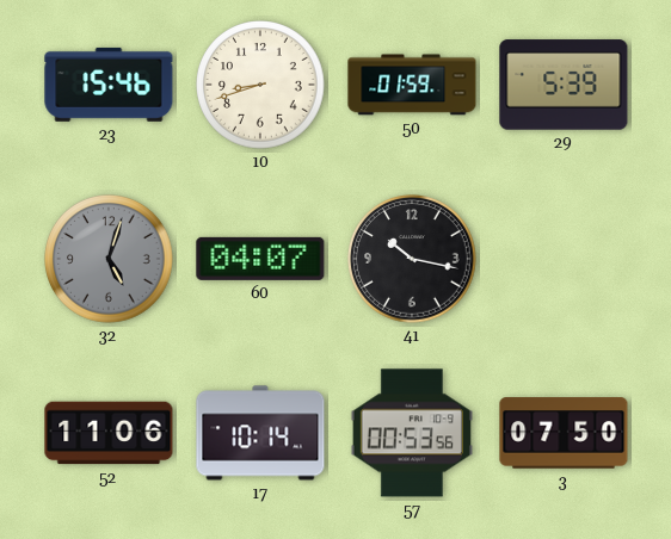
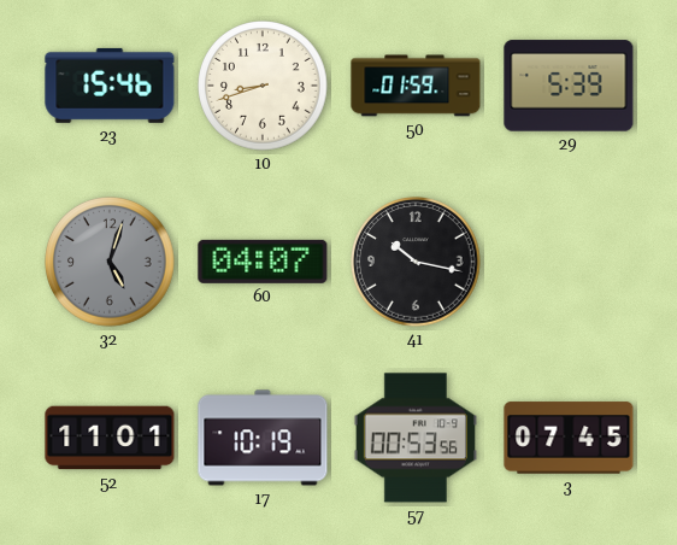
52: 11:06 -> 11:01
17: 10:14 -> 10:19
3: 07:50 -> 07:45
